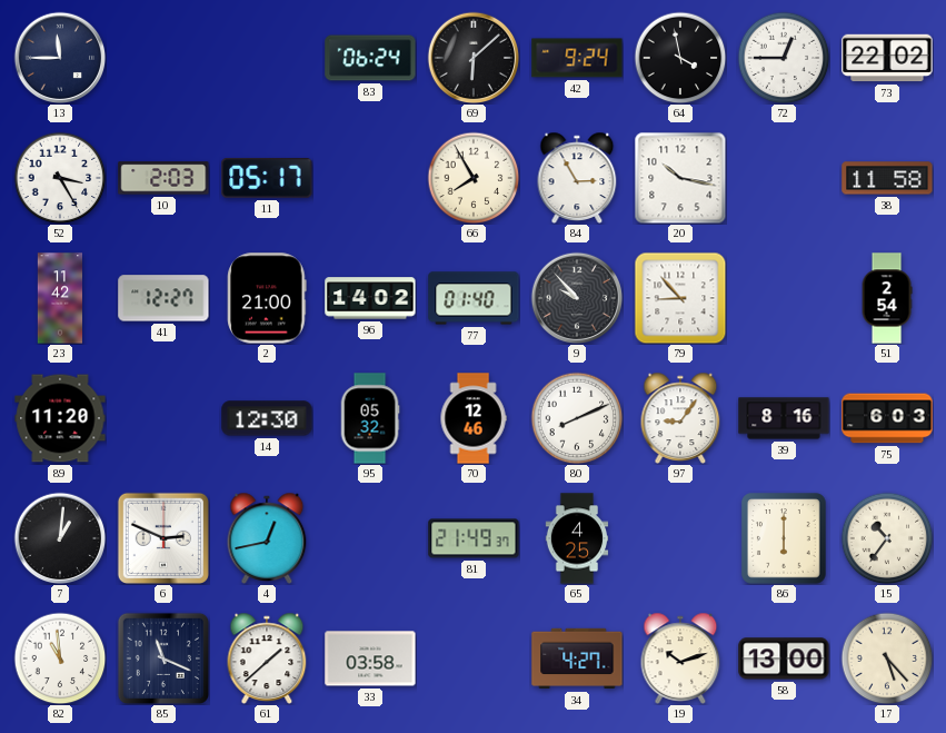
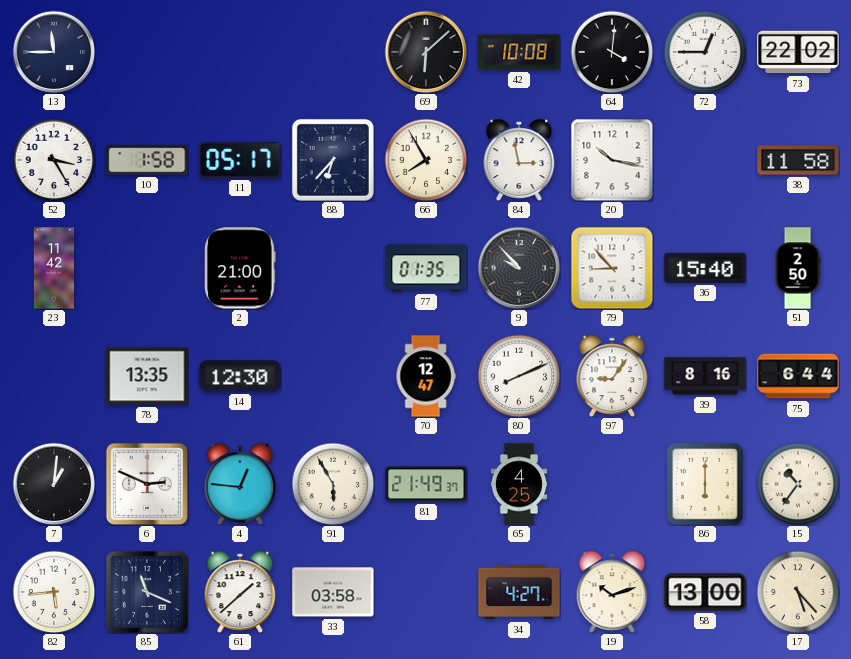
83: 06:24 -> none
42: 9:24 -> 10:08
64: 3:58 -> 4:01
10: 2:03 -> 1:58
88: none -> 6:37
84: 2:55 -> 2:58
41: 12:27 -> none
96: 14:02 -> none
77: 01:40 -> 01:35
36: none -> 15:40
51: 2:54 -> 2:50
89: 11:20 -> none
78: none -> 13:35
95: 05:32 -> none
70: 12:46 -> 12:47
75: 6:03 -> 6:44
4: 12:43 -> 12:46
91: none -> 5:55
82: 10:59 -> 5:44
